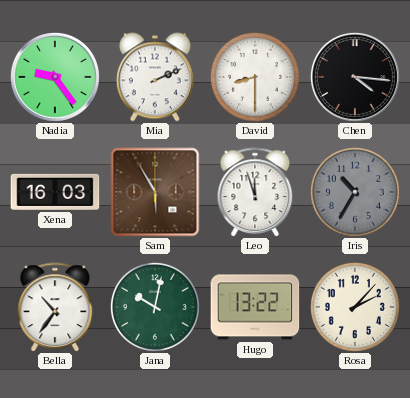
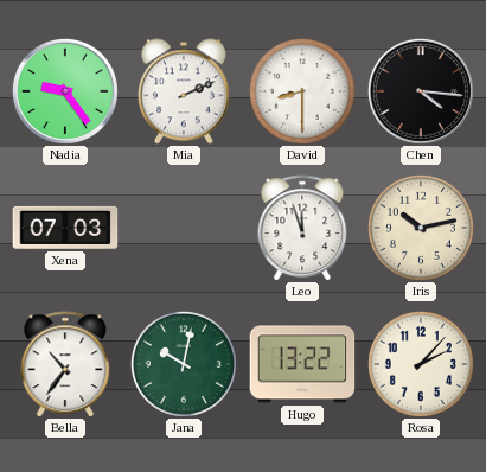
Xena: 16:03 -> 07:03
Sam: 5:55 -> none
Iris: 10:35 -> 10:13
Iris dial: grey -> cream
